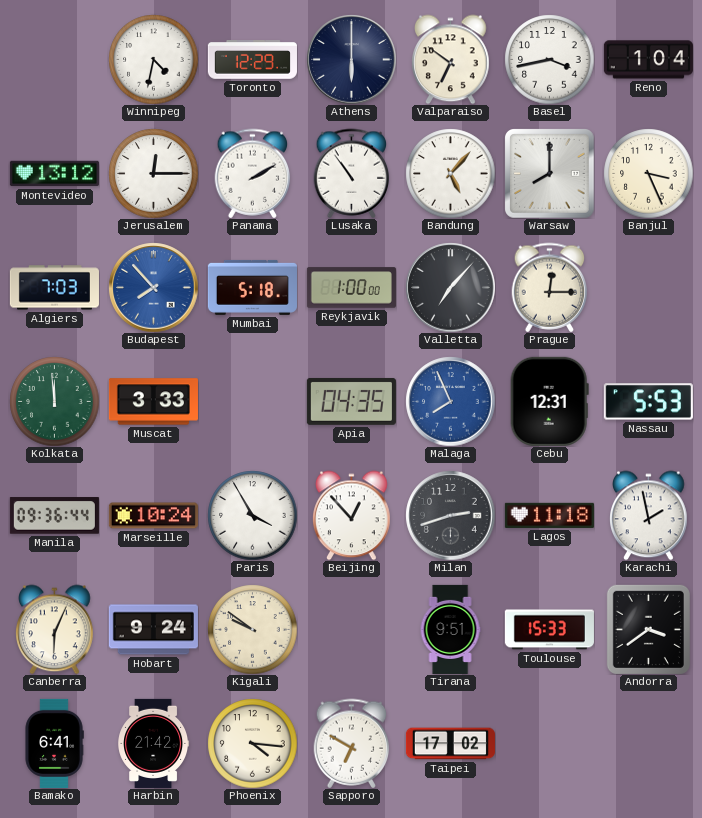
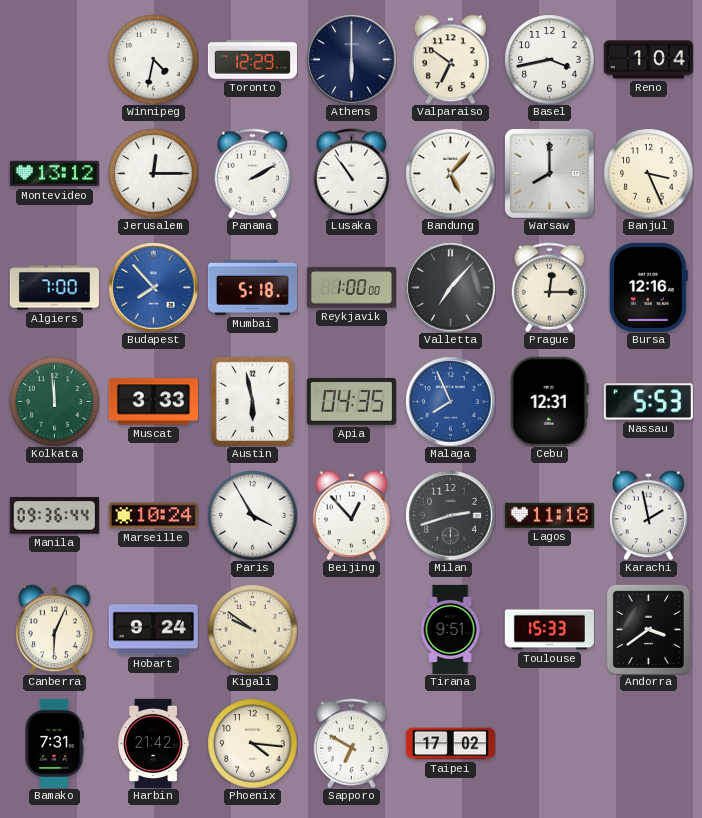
Algiers: 7:03 -> 7:00
Bursa: none -> 12:16
Austin: none -> 5:58
Bamako: 6:41 -> 7:31
